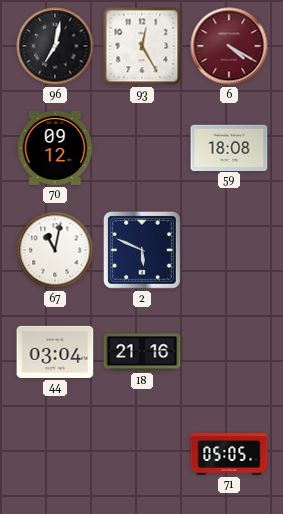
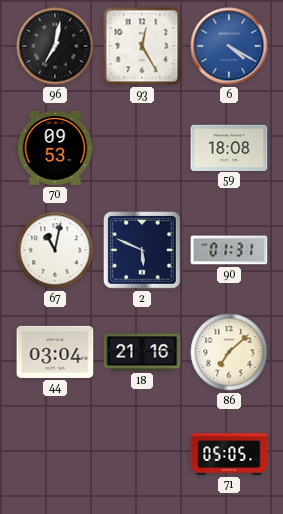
6 dial: burgundy -> blue
70: 09:12 -> 09:53
90: none -> 01:31
86: none -> 7:08
